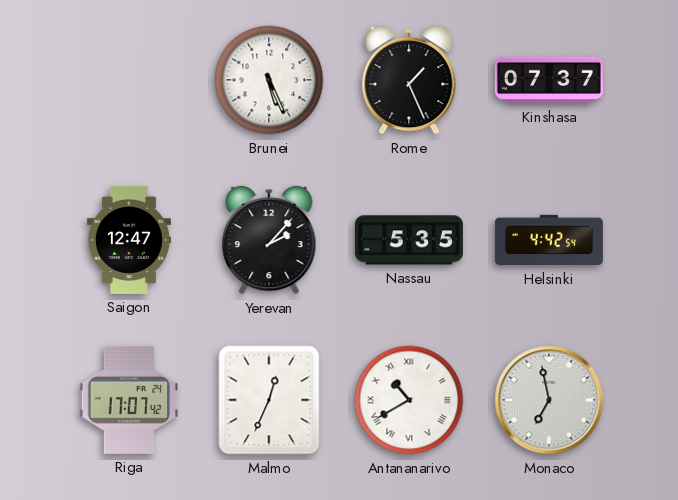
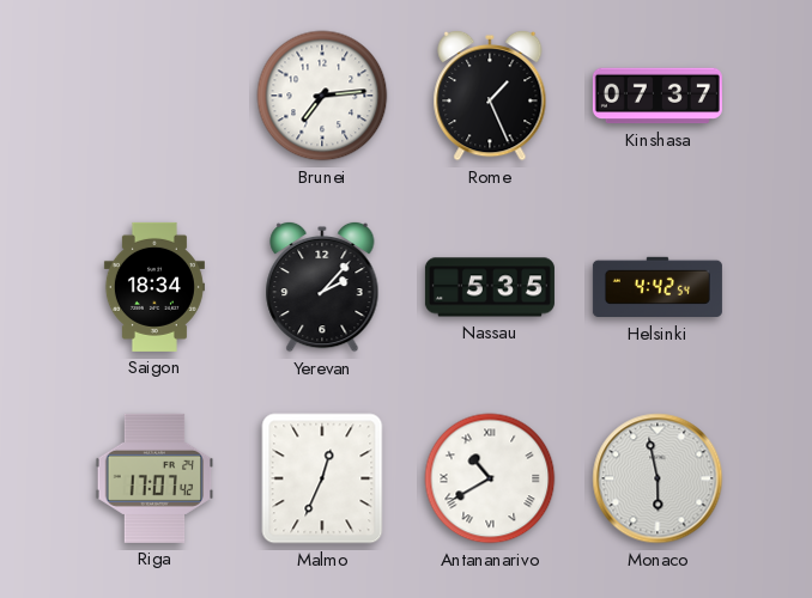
Brunei: 5:26 -> 7:14
Saigon: 12:47 -> 18:34
Monaco: 6:58 -> 5:58
